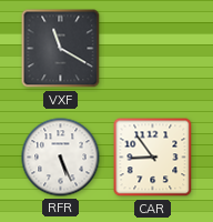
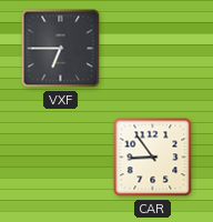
VXF: 11:20 -> 6:45
RFR: 5:26 -> none
